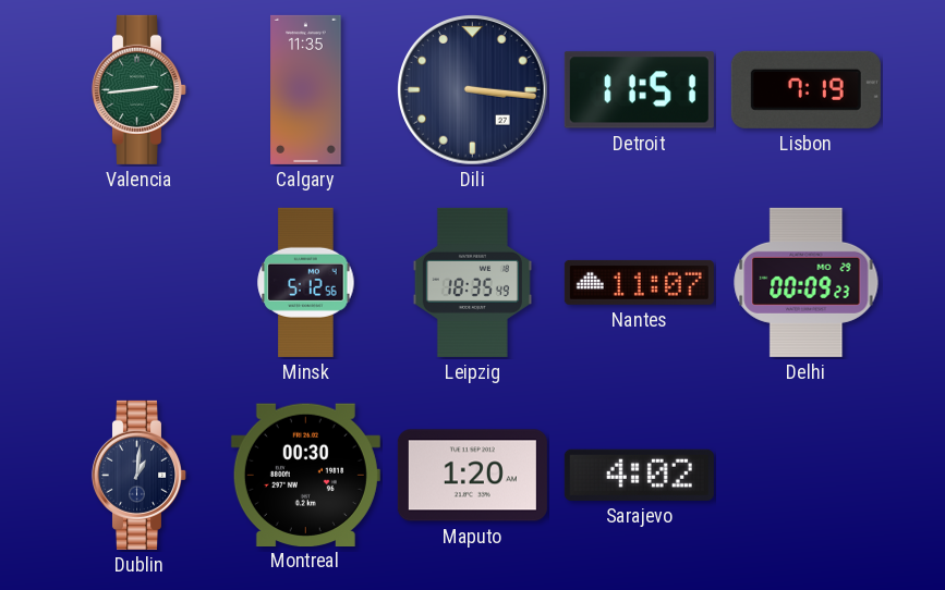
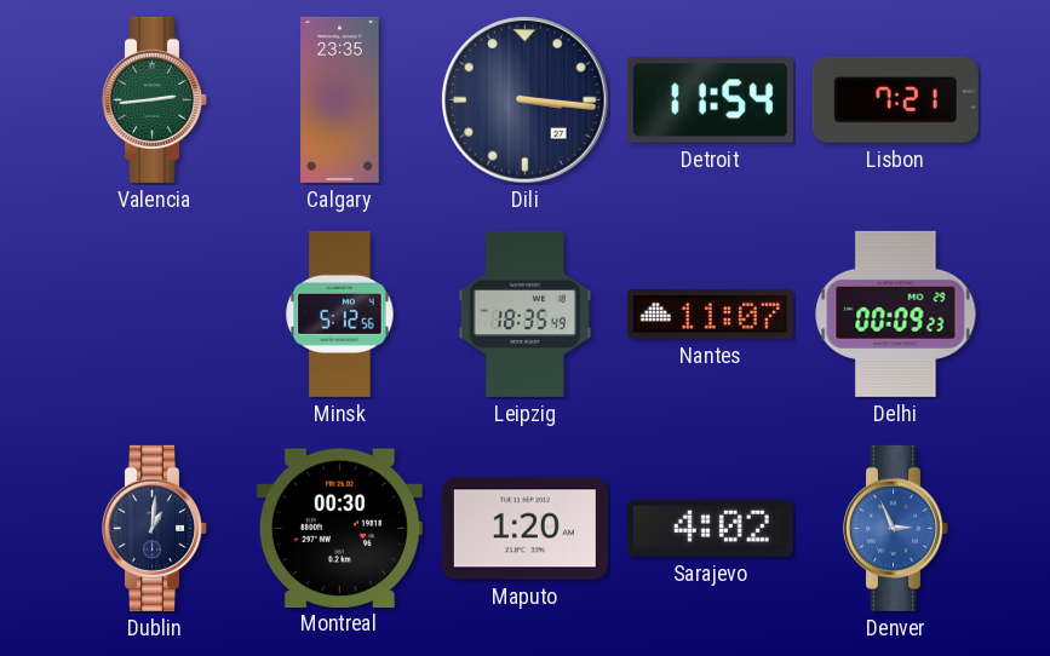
Calgary: 11:35 -> 23:35
Detroit: 11:51 -> 11:54
Lisbon: 7:19 -> 7:21
Denver: none -> 2:56
